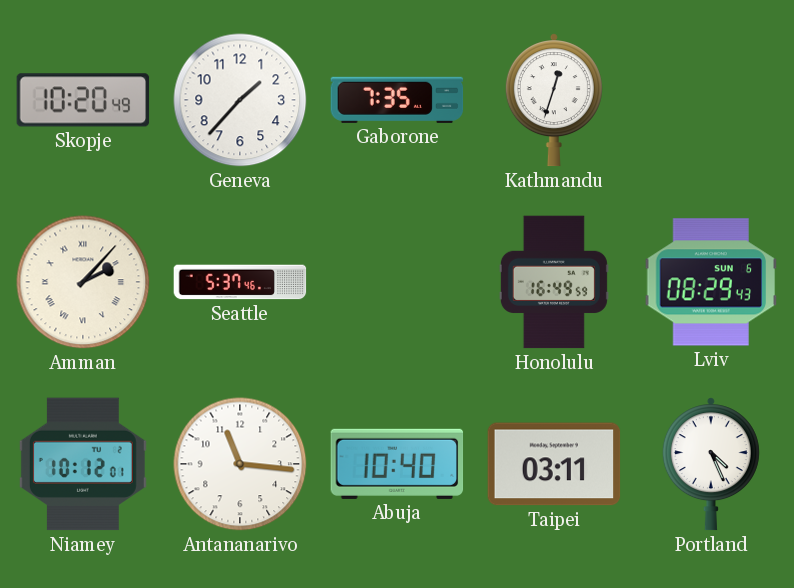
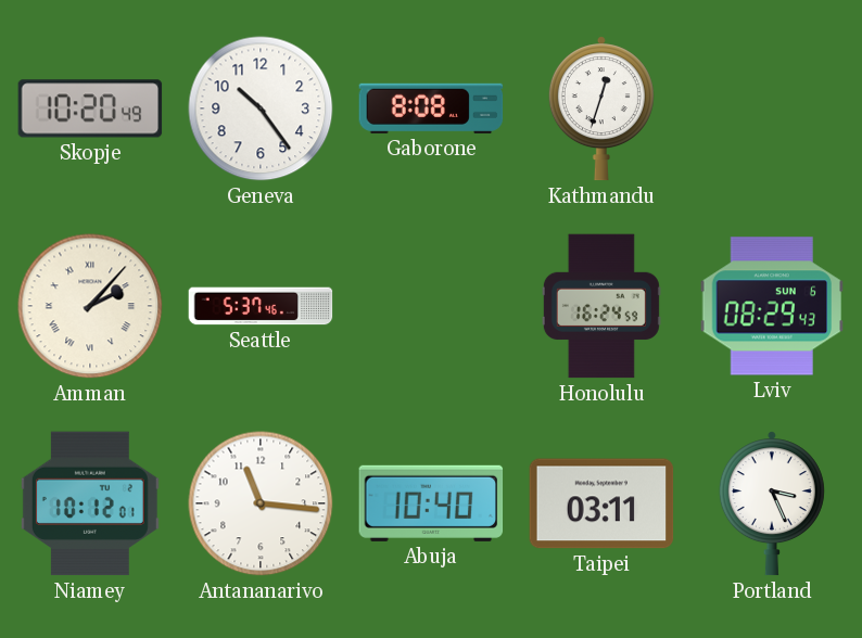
Geneva: 1:37 -> 10:24
Gaborone: 7:35 -> 8:08
Honolulu: 16:49 -> 16:24
Portland: 4:26 -> 3:26
